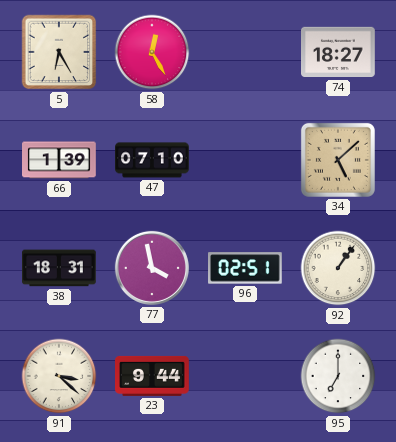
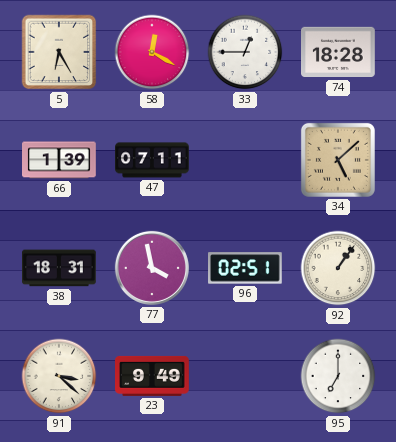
58: 12:25 -> 12:20
33: none -> 12:45
74: 18:27 -> 18:28
47: 07:10 -> 07:11
23: 9:44 -> 9:49
